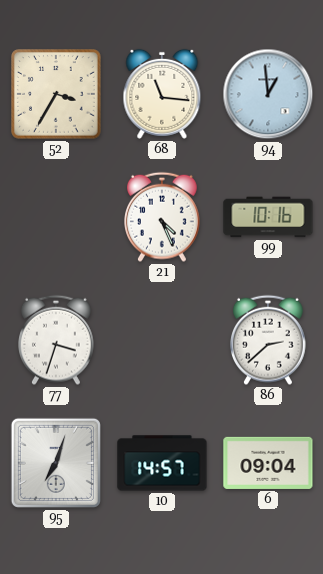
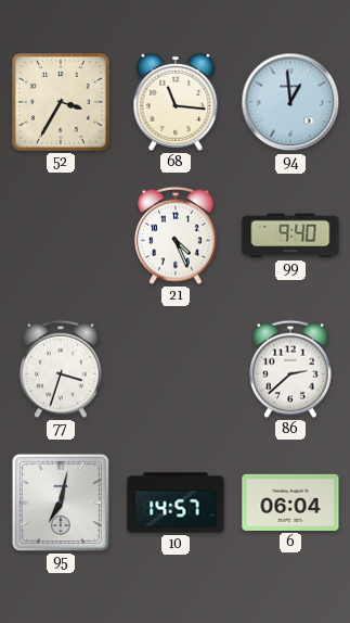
99: 10:16 -> 9:40
95: 7:03 -> 7:02
6: 09:04 -> 06:04
